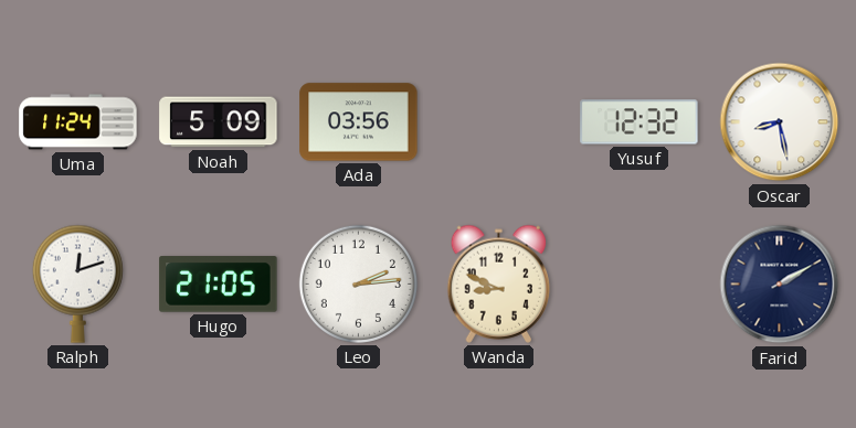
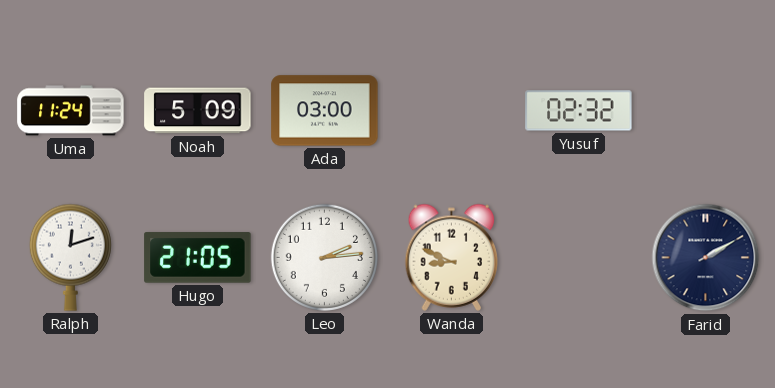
Ada: 03:56 -> 03:00
Yusuf: 12:32 -> 02:32
Oscar: 8:28 -> none
